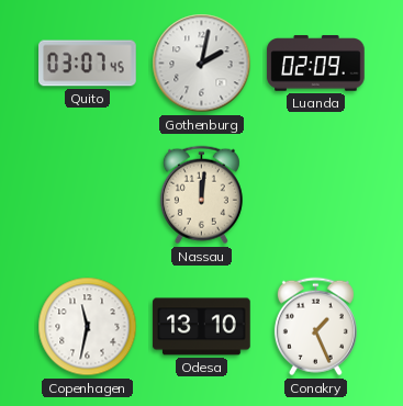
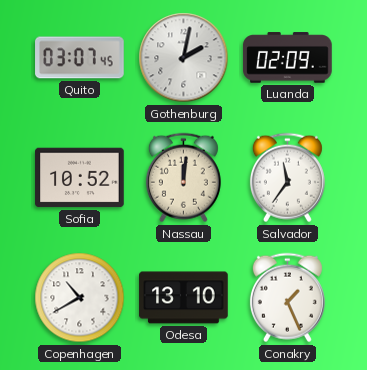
Sofia: none -> 10:52
Salvador: none -> 11:36
Copenhagen: 11:32 -> 10:40
